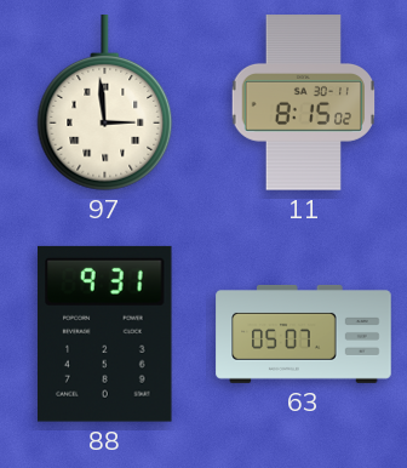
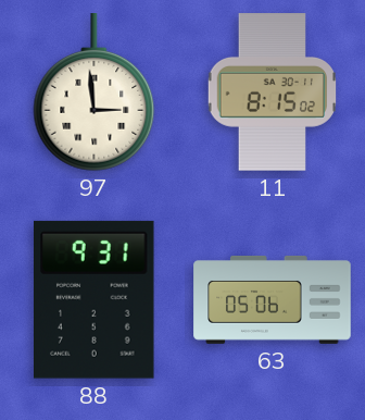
63: 05:07 -> 05:06
